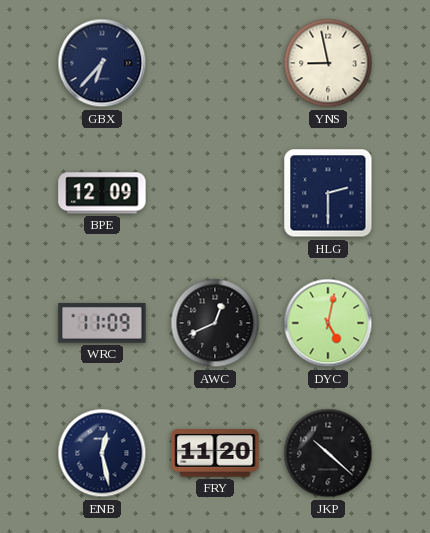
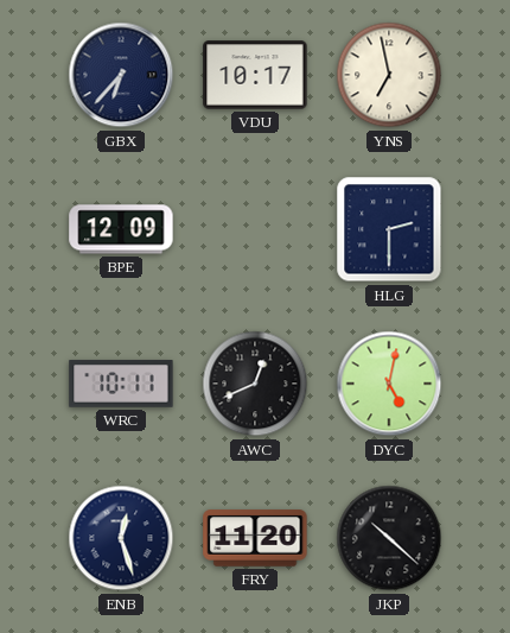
VDU: none -> 10:17
YNS: 8:58 -> 6:58
WRC: 11:09 -> 10:11
ENB: 12:28 -> 12:27
